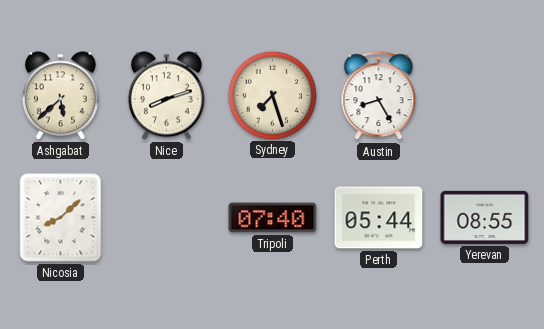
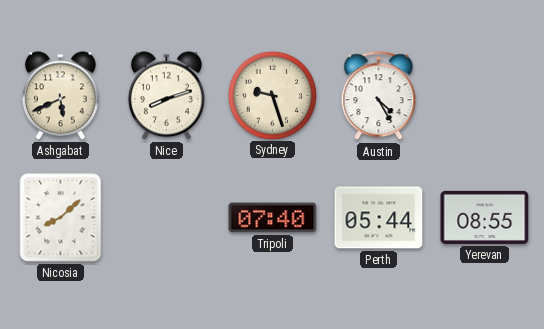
Ashgabat: 5:38 -> 5:41
Sydney: 7:27 -> 9:27
Austin: 8:25 -> 4:25
